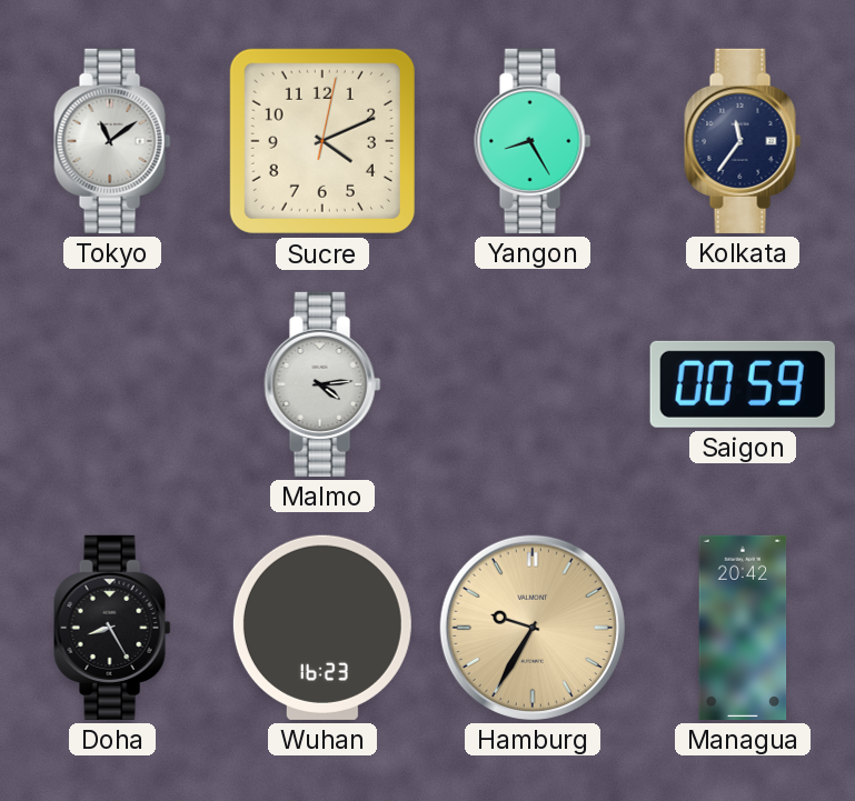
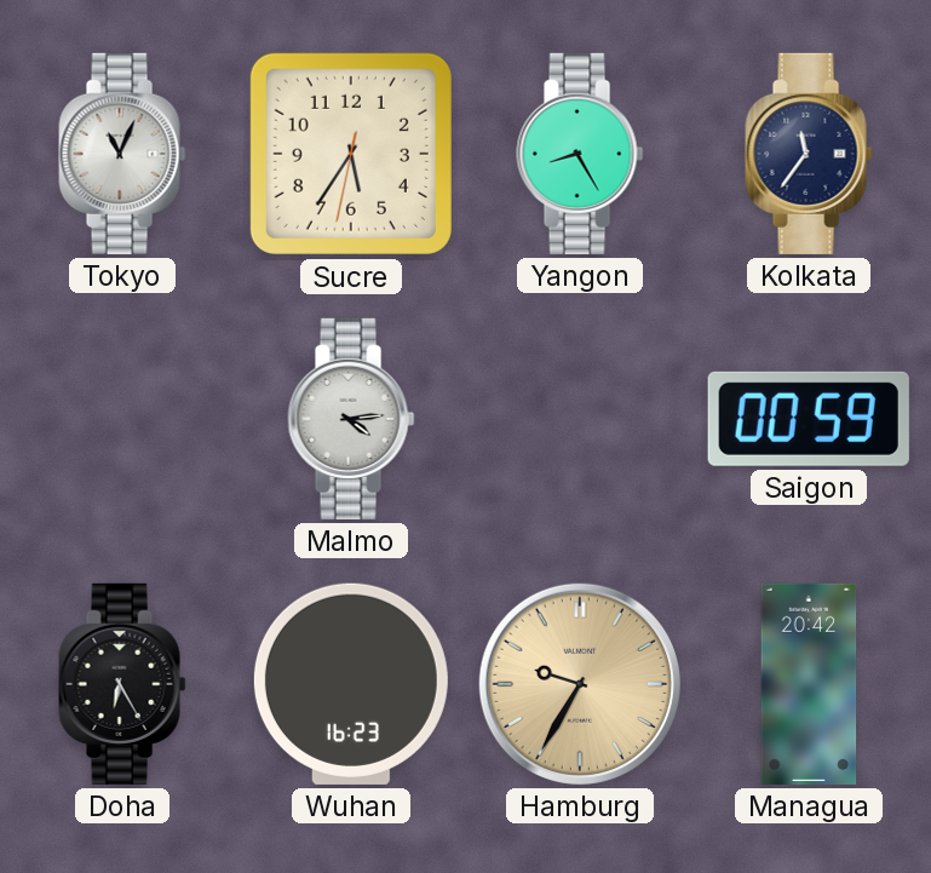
Tokyo: 11:09 -> 11:04
Sucre: 4:11 -> 5:35
Doha: 8:25 -> 6:25
